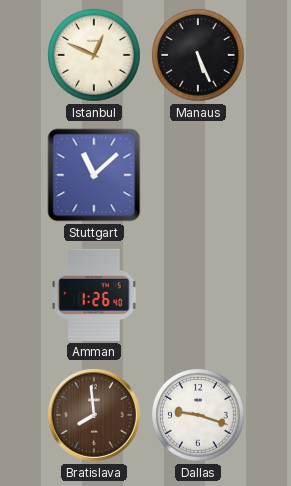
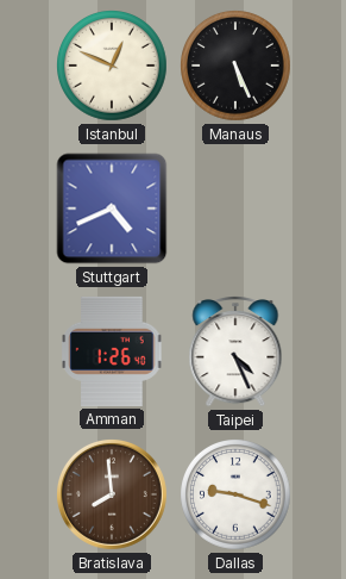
Stuttgart: 11:08 -> 4:41
Taipei: none -> 4:26
